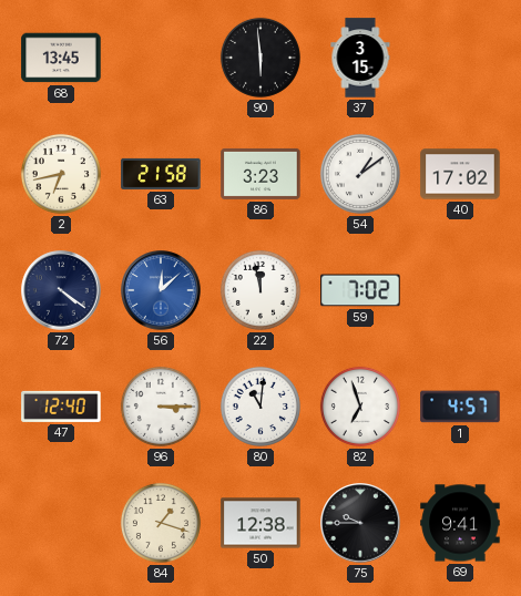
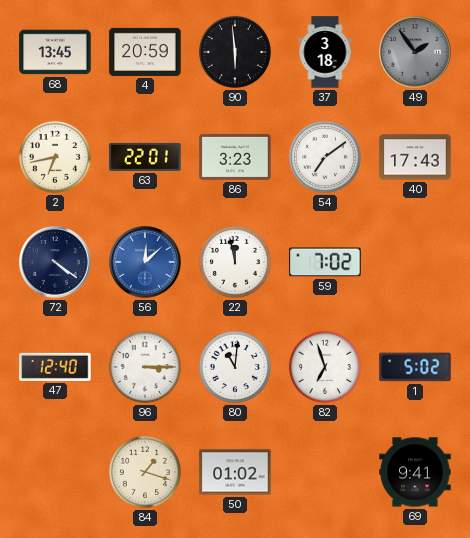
4: none -> 20:59
37: 3:15 -> 3:18
49: none -> 1:54
63: 21:58 -> 22:01
54: 1:09 -> 7:09
40: 17:02 -> 17:43
1: 4:57 -> 5:02
50: 12:38 -> 01:02
75: 9:45 -> none
